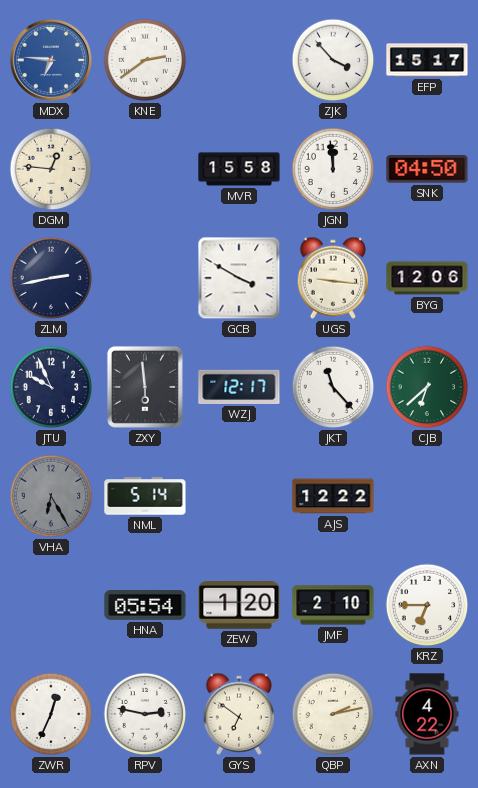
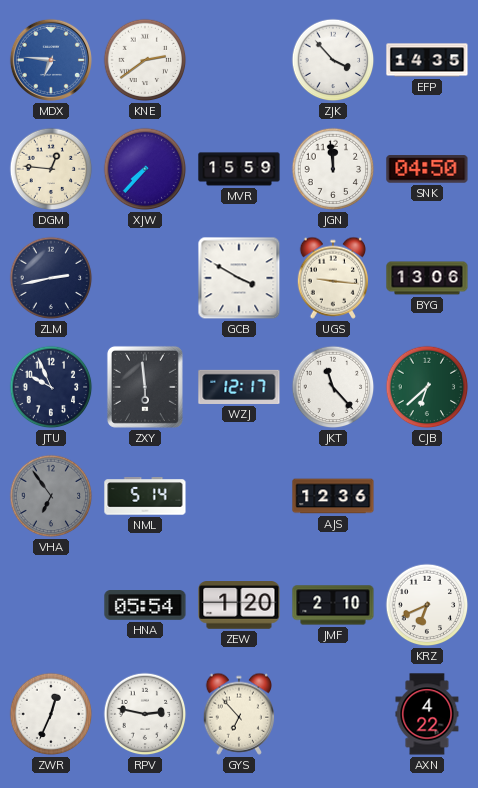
EFP: 15:17 -> 14:35
XJW: none -> 7:37
MVR: 15:58 -> 15:59
BYG: 12:06 -> 13:06
VHA: 6:25 -> 6:54
AJS: 12:22 -> 12:36
KRZ: 6:45 -> 6:41
GYS: 6:51 -> 6:53
QBP: 2:13 -> none
